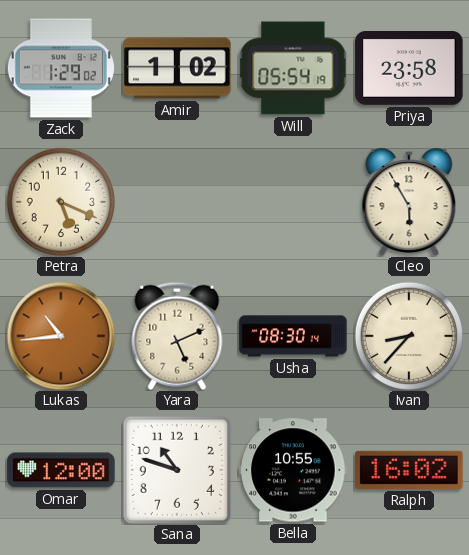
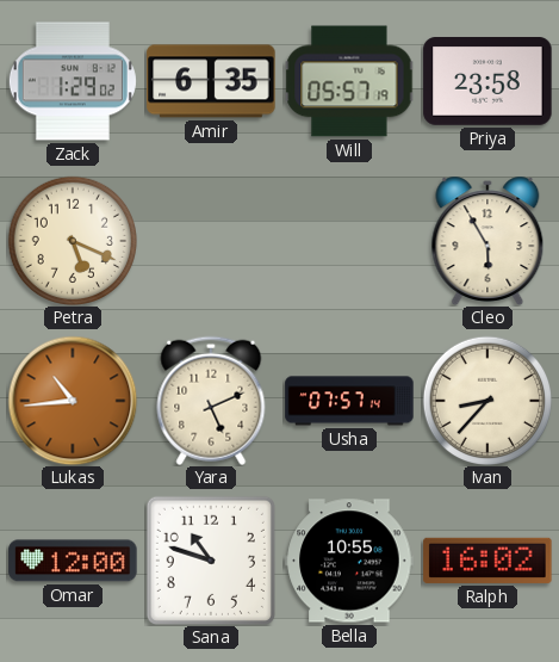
Amir: 1:02 -> 6:35
Will: 05:54 -> 05:57
Usha: 08:30 -> 07:57
